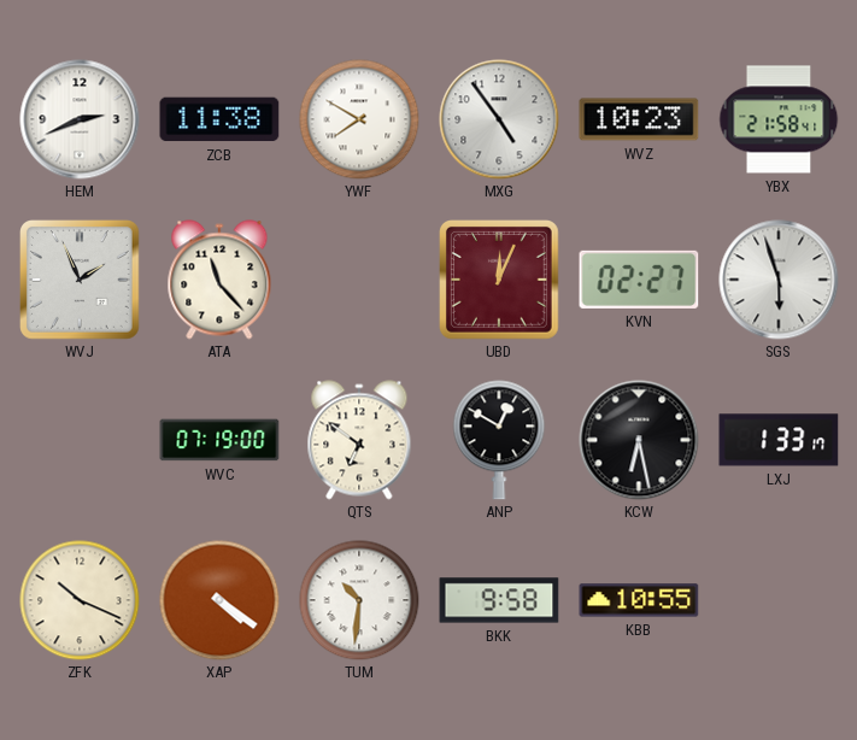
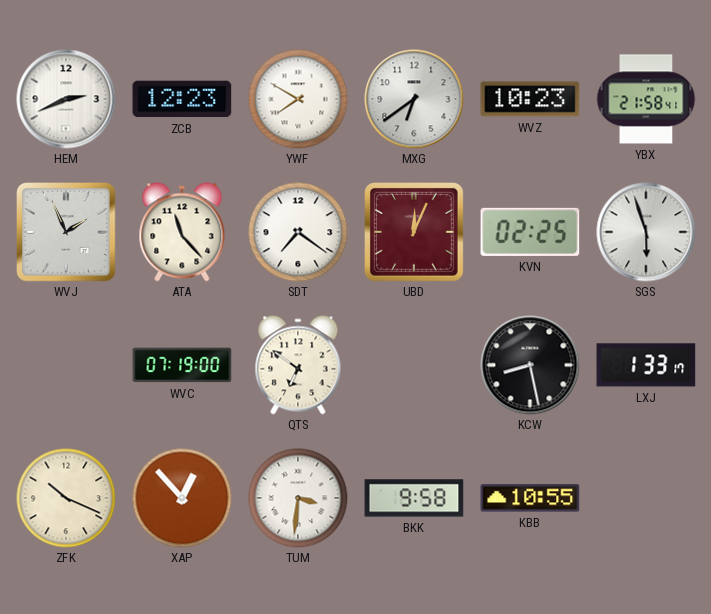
ZCB: 11:38 -> 12:23
MXG: 4:54 -> 6:39
SDT: none -> 7:21
KVN: 02:27 -> 02:25
ANP: 12:50 -> none
KCW: 6:28 -> 8:28
XAP: 4:21 -> 12:53
TUM: 10:31 -> 3:31
